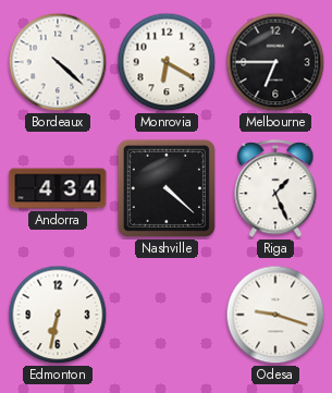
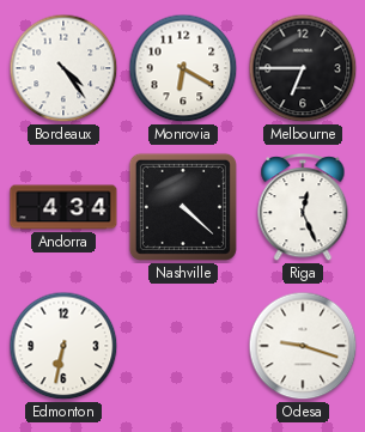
Bordeaux: 4:22 -> 4:24
Riga: 1:26 -> 12:26
